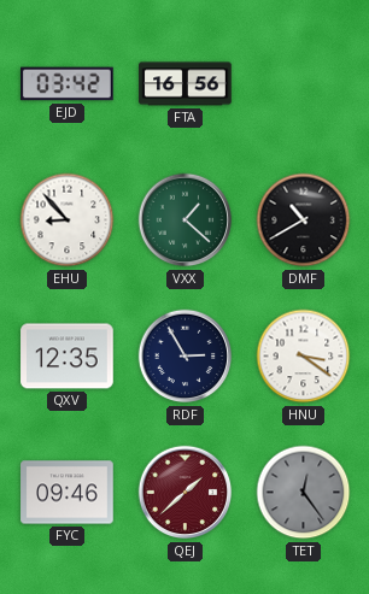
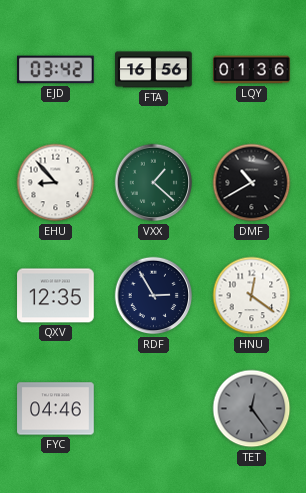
LQY: none -> 01:36
HNU: 3:21 -> 12:21
FYC: 09:46 -> 04:46
QEJ: 1:38 -> none
